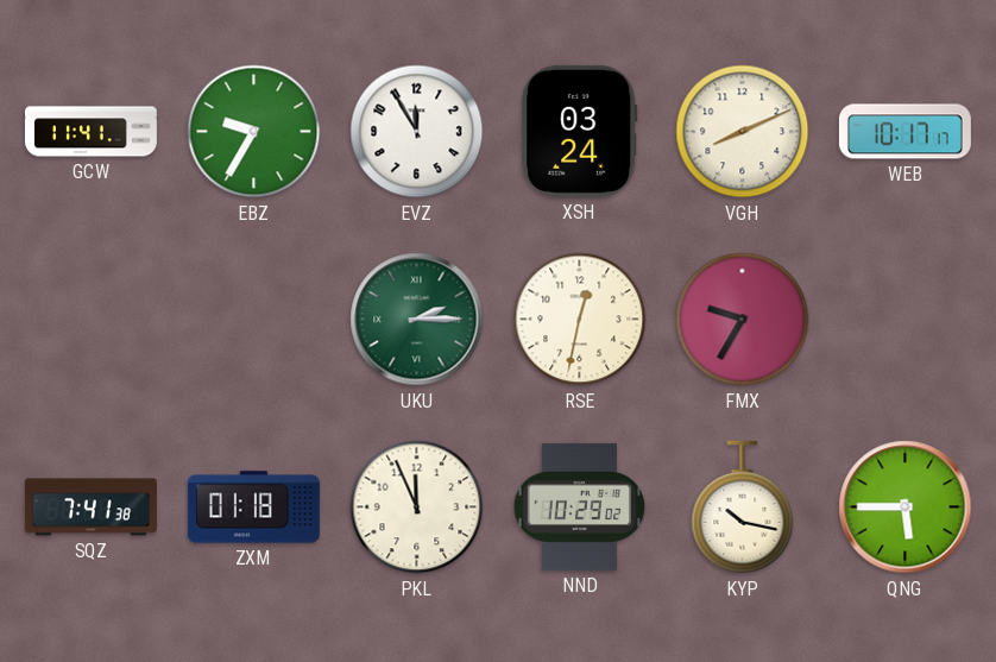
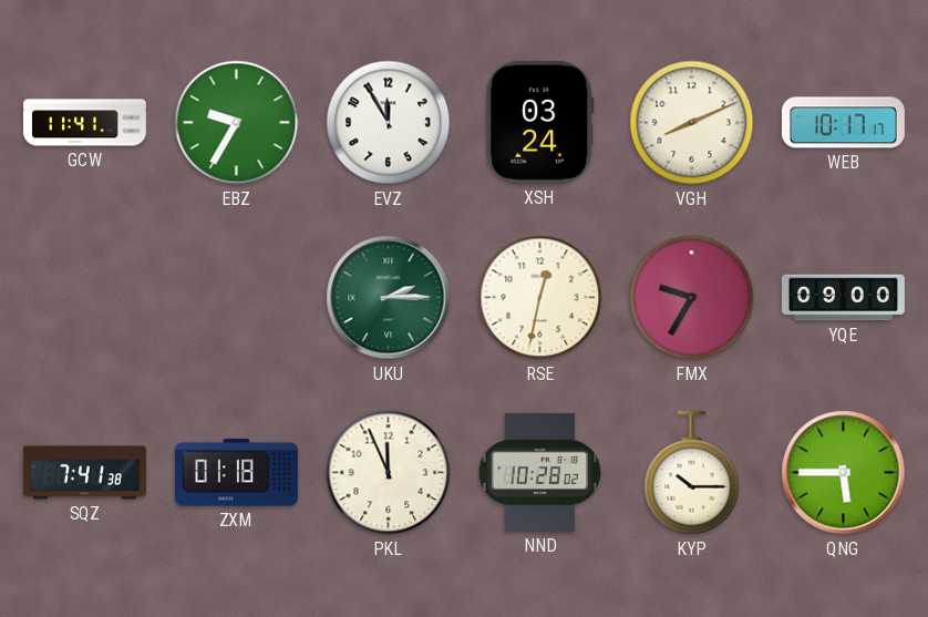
YQE: none -> 09:00
NND: 10:29 -> 10:28
KYP: 10:17 -> 10:15
